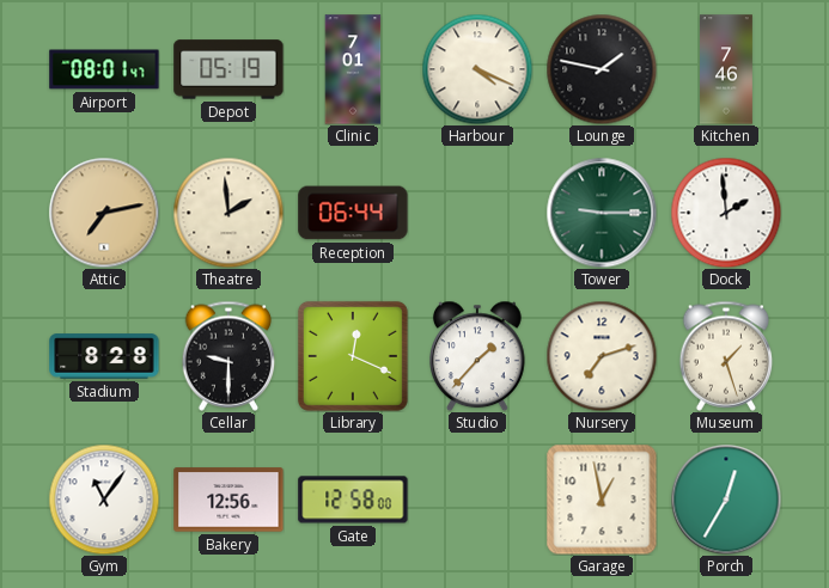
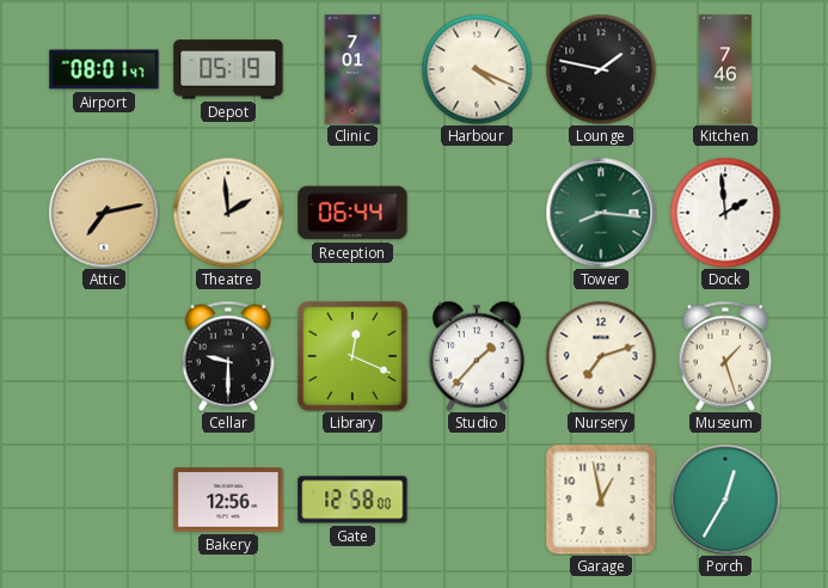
Tower: 9:15 -> 8:16
Stadium: 8:28 -> none
Gym: 11:06 -> none
